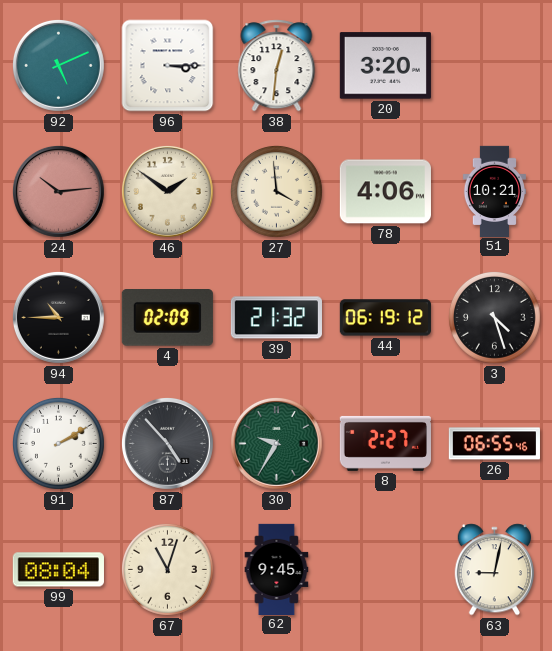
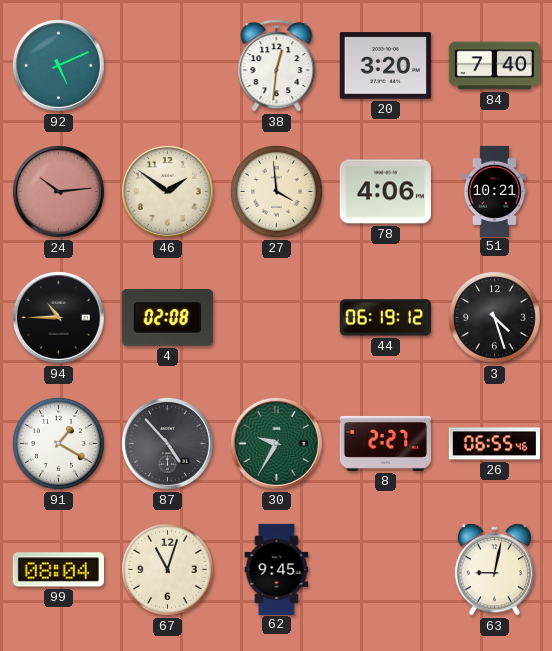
96: 3:15 -> none
84: none -> 7:40
4: 02:09 -> 02:08
39: 21:32 -> none
91: 2:10 -> 1:20
